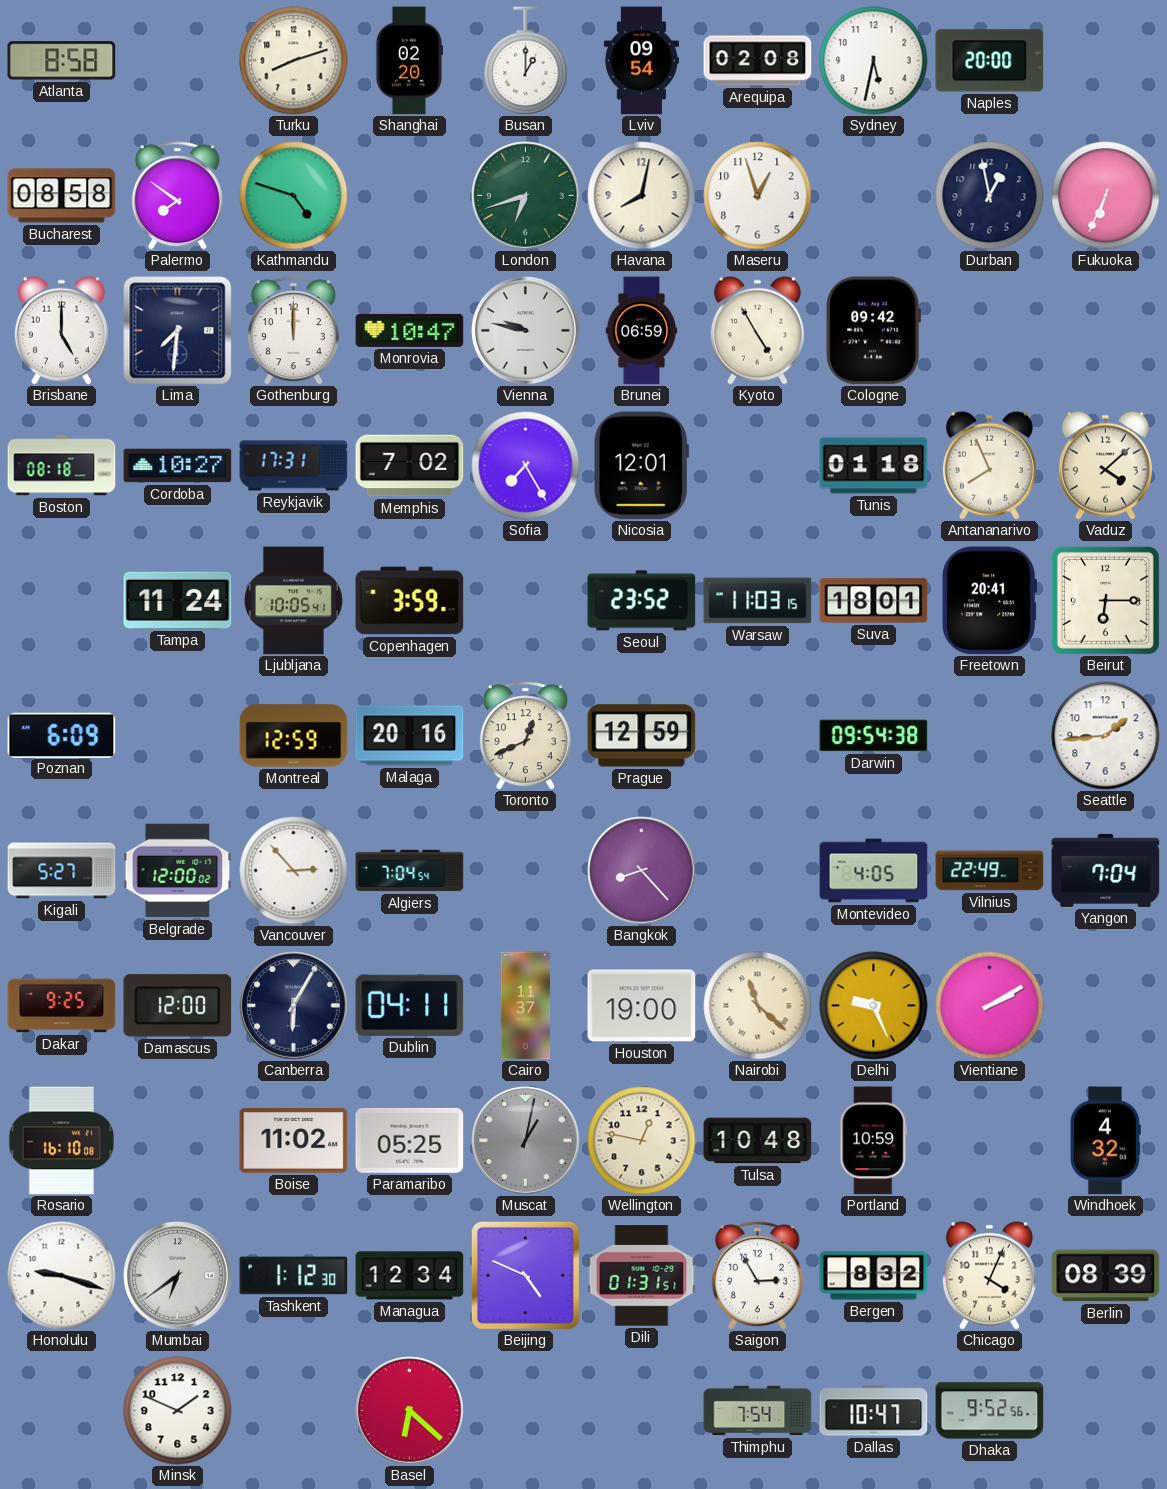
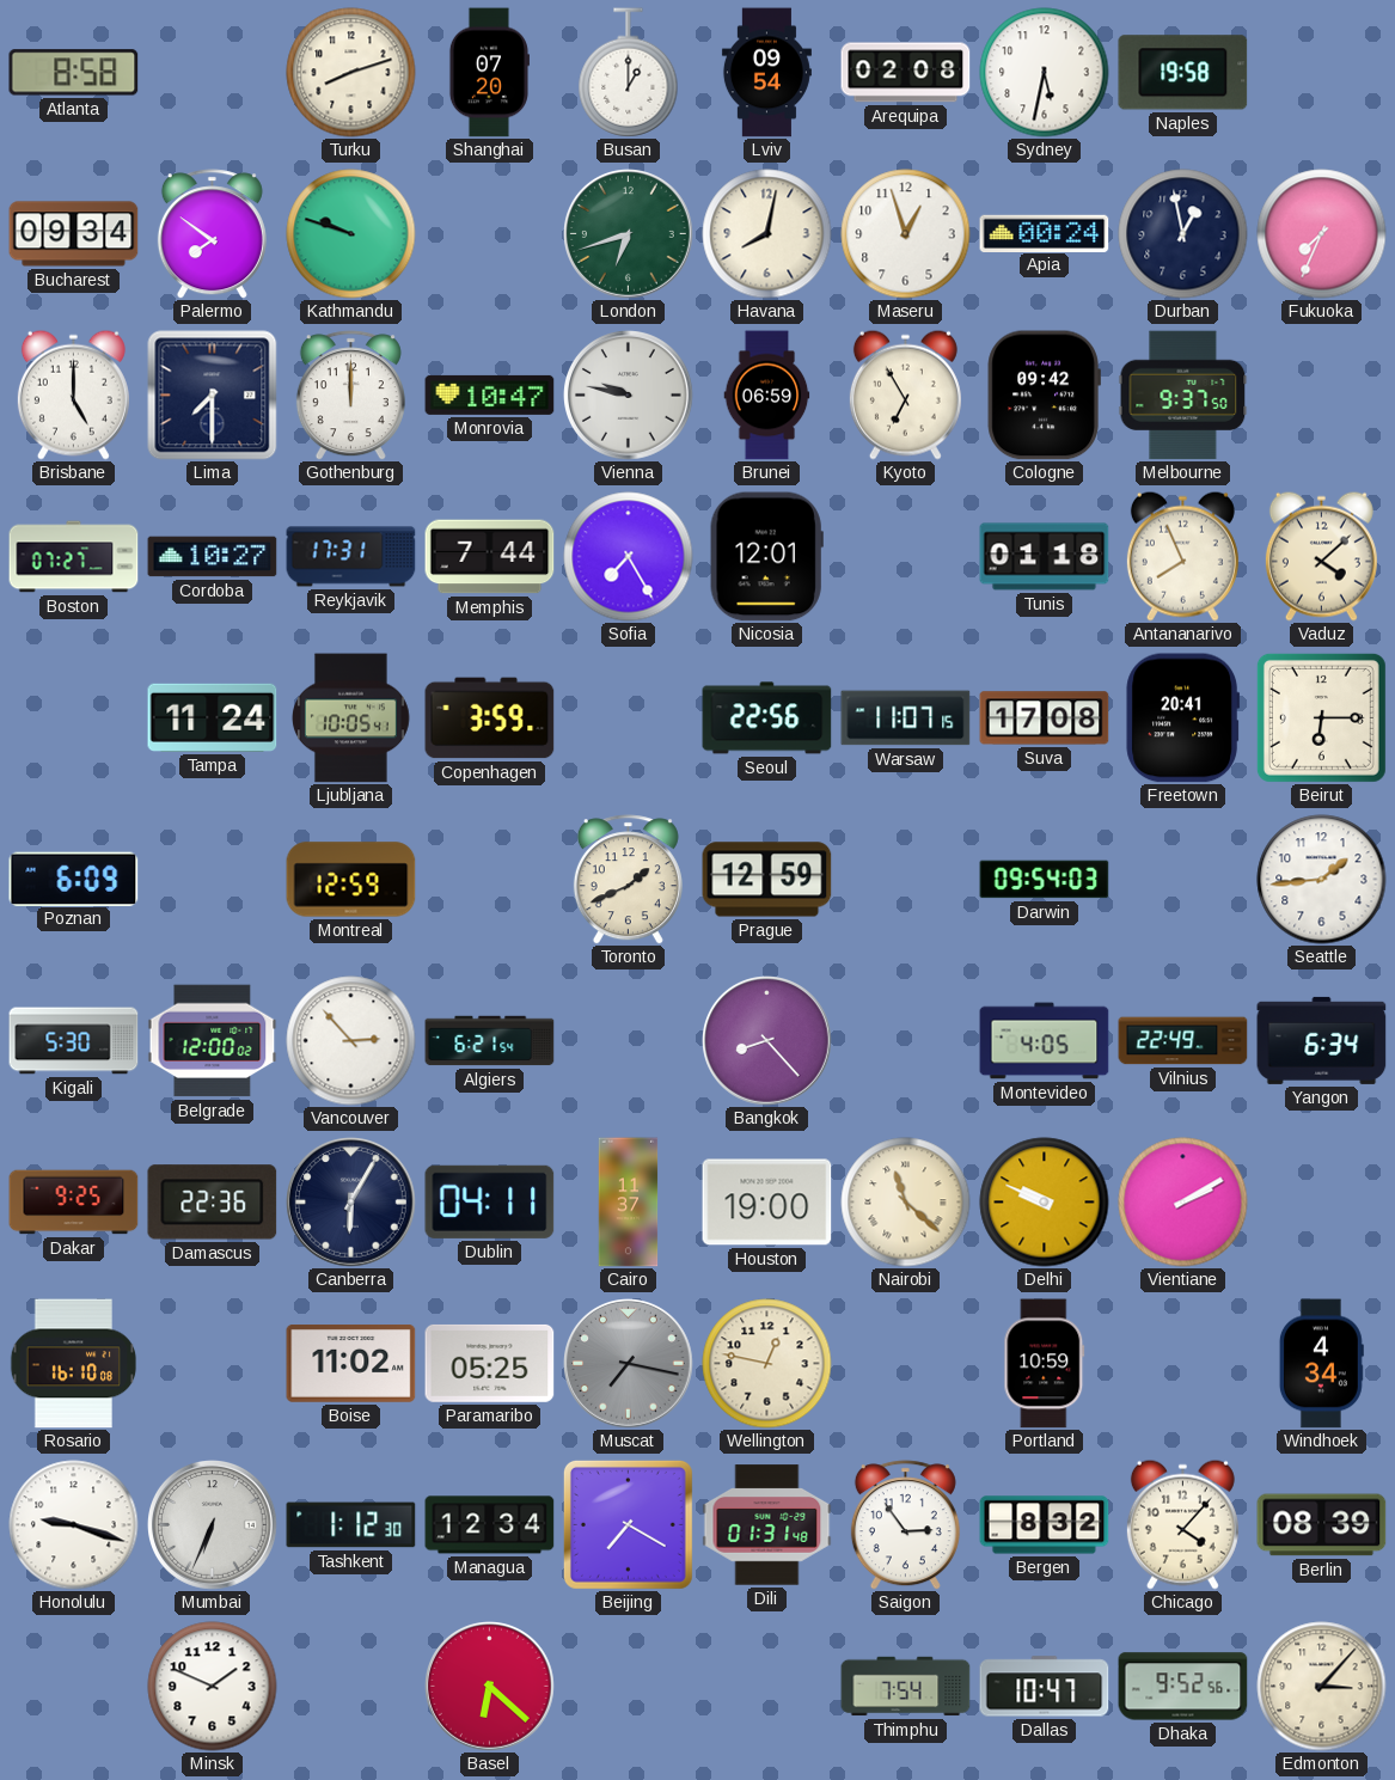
Shanghai: 02:20 -> 07:20
Naples: 20:00 -> 19:58
Bucharest: 08:58 -> 09:34
Kathmandu: 4:48 -> 9:48
Apia: none -> 00:24
Fukuoka: 6:34 -> 7:34
Lima: 7:31 -> 7:30
Kyoto: 4:55 -> 6:55
Melbourne: none -> 9:37
Boston: 08:18 -> 07:27
Memphis: 7:02 -> 7:44
Seoul: 23:52 -> 22:56
Warsaw: 11:03 -> 11:07
Suva: 18:01 -> 17:08
Malaga: 20:16 -> none
Toronto: 12:41 -> 1:41
Darwin: 09:54:38 -> 09:54:03
Kigali: 5:27 -> 5:30
Algiers: 7:04 -> 6:21
Yangon: 7:04 -> 6:34
Damascus: 12:00 -> 22:36
Delhi: 9:26 -> 9:49
Muscat: 1:02 -> 7:17
Tulsa: 10:48 -> none
Windhoek: 4:32 -> 4:34
Mumbai: 6:39 -> 6:34
Beijing: 4:49 -> 7:20
Dili: 01:31:51 -> 01:31:48
Saigon: 2:55 -> 2:54
Chicago: 4:04 -> 4:07
Edmonton: none -> 3:07
